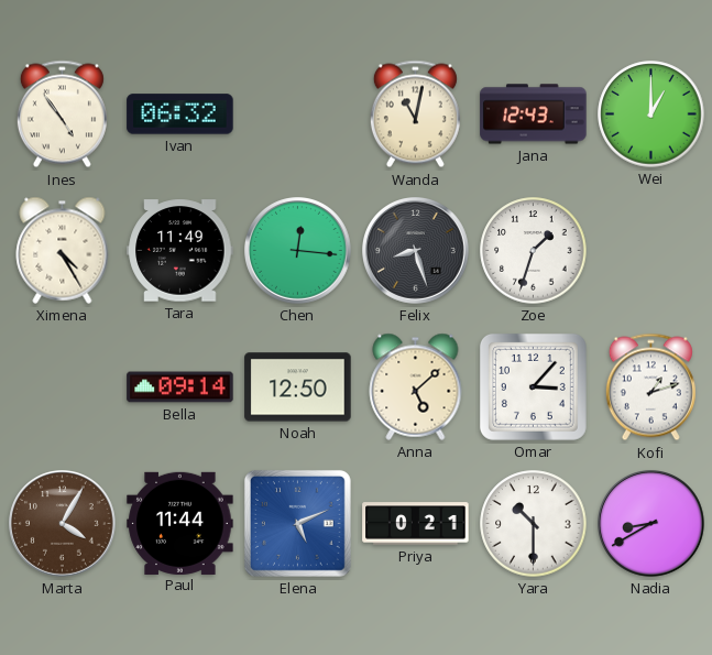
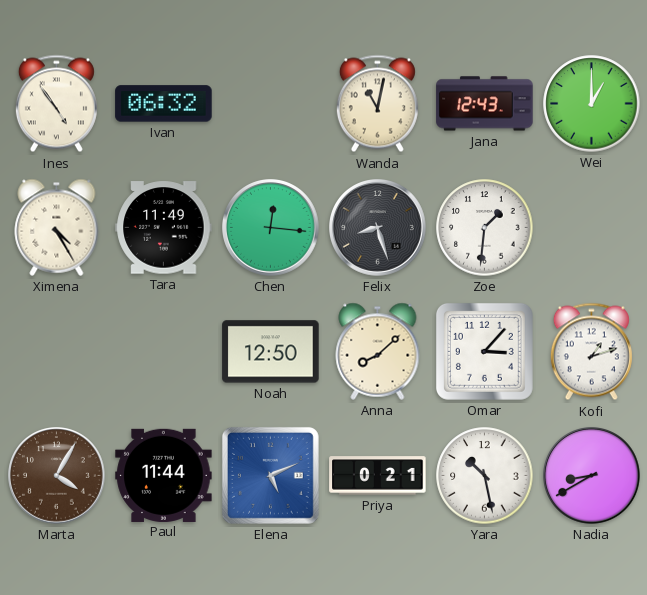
Zoe: 1:33 -> 1:31
Bella: 09:14 -> none
Anna: 5:08 -> 8:08
Yara: 10:30 -> 10:28
